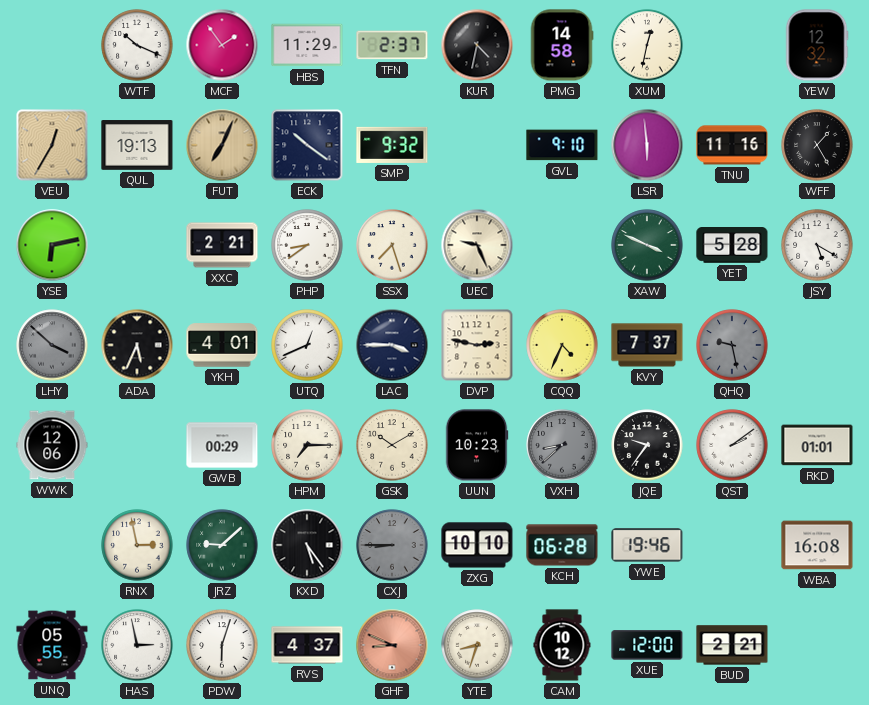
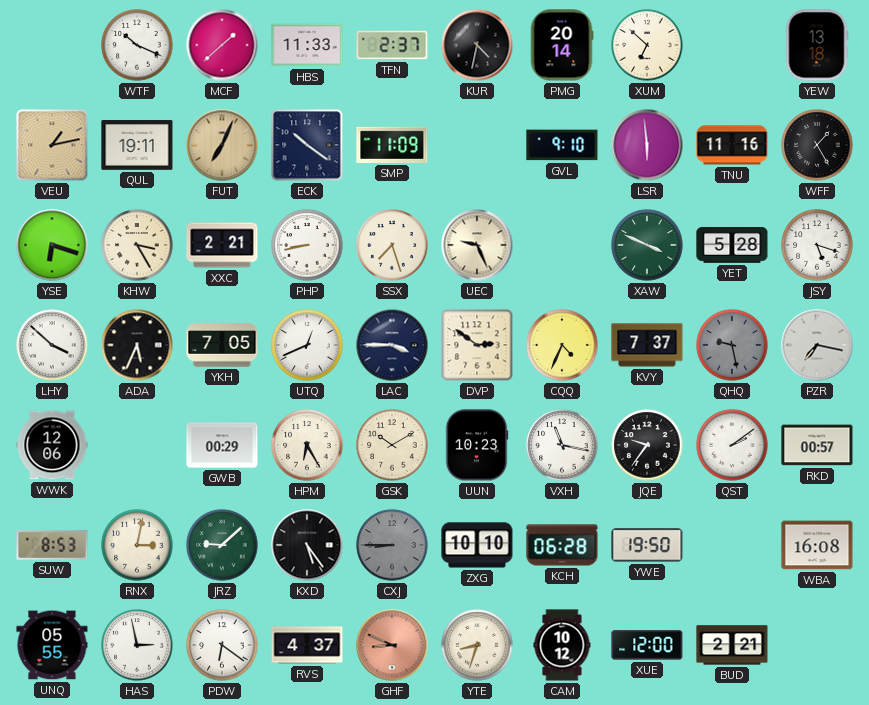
MCF: 1:54 -> 1:38
HBS: 11:29 -> 11:33
PMG: 14:58 -> 20:14
XUM: 12:32 -> 6:52
YEW: 12:32 -> 13:18
VEU: 12:35 -> 1:13
QUL: 19:13 -> 19:11
SMP: 9:32 -> 11:09
YSE: 6:13 -> 6:18
KHW: none -> 3:25
PHP: 8:39 -> 8:43
JSY: 5:20 -> 5:18
LHY dial: grey -> white
YKH: 4:01 -> 7:05
DVP: 2:47 -> 2:51
PZR: none -> 7:17
HPM: 7:15 -> 6:25
VXH: 8:38 -> 11:17
VXH dial: grey -> white
RKD: 01:01 -> 00:57
SUW: none -> 8:53
RNX: 2:58 -> 3:02
YWE: 19:46 -> 19:50
PDW: 6:03 -> 6:21
